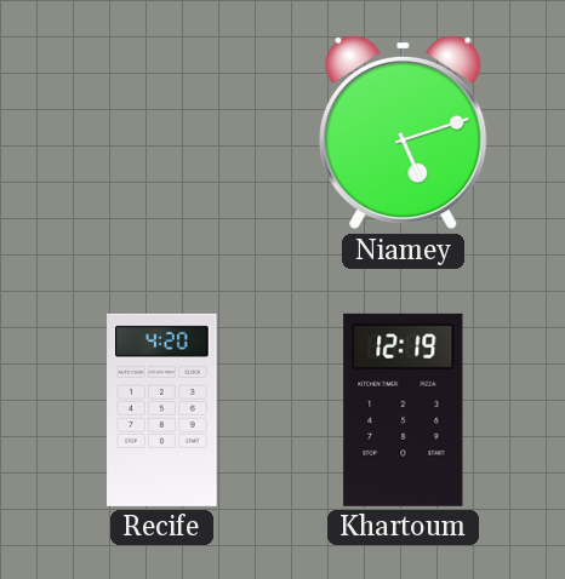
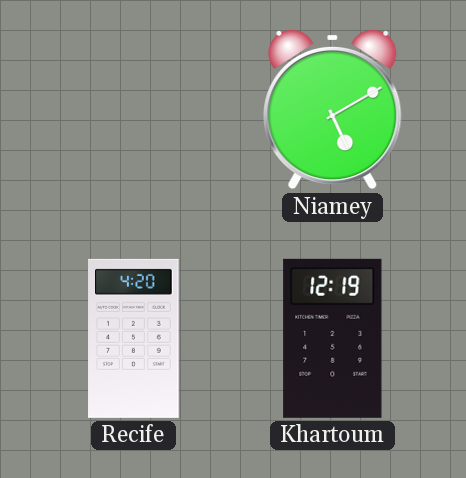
Niamey: 5:12 -> 5:10
